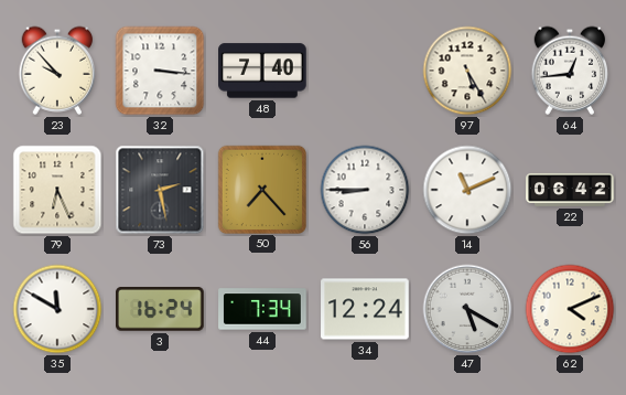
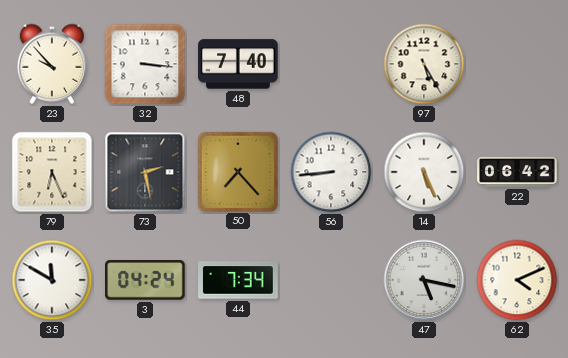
64: 12:44 -> none
56: 8:45 -> 8:44
14: 11:11 -> 5:26
3: 16:24 -> 04:24
34: 12:24 -> none
47: 5:20 -> 5:17
